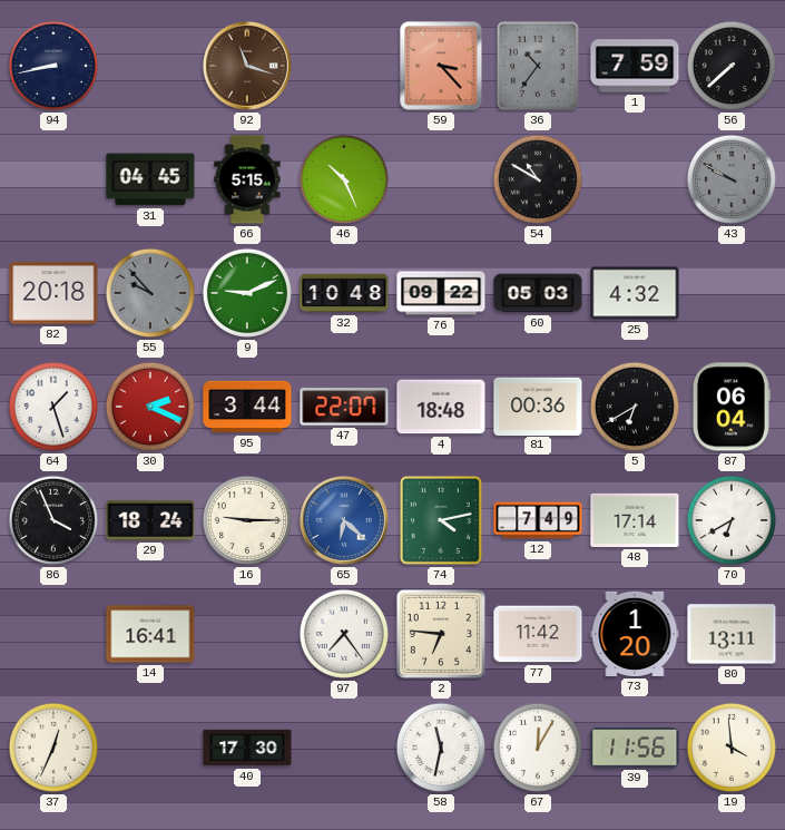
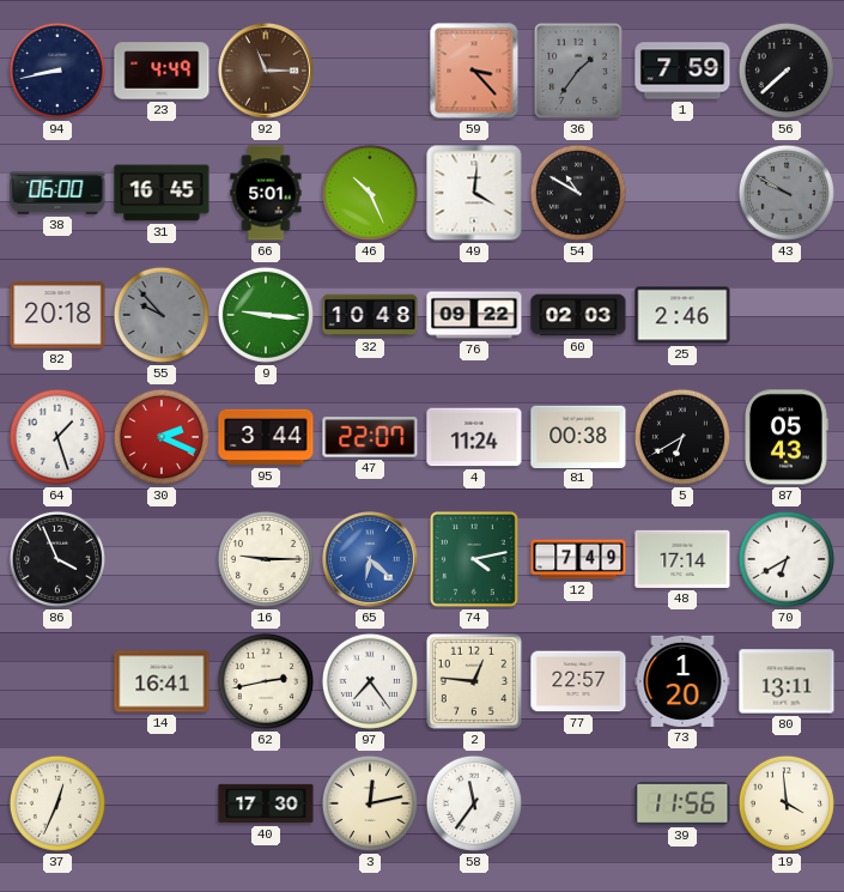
23: none -> 4:49
92: 11:18 -> 11:15
36: 10:36 -> 1:36
38: none -> 06:00
31: 04:45 -> 16:45
66: 5:15 -> 5:01
49: none -> 4:01
9: 9:11 -> 9:16
60: 05:03 -> 02:03
25: 4:32 -> 2:46
4: 18:48 -> 11:24
81: 00:36 -> 00:38
87: 06:04 -> 05:43
29: 18:24 -> none
62: none -> 2:43
2: 6:46 -> 12:46
77: 11:42 -> 22:57
3: none -> 12:13
58: 11:32 -> 11:36
67: 12:05 -> none
